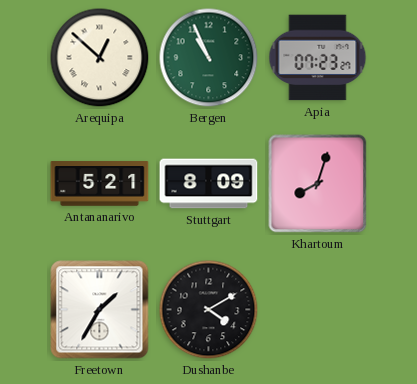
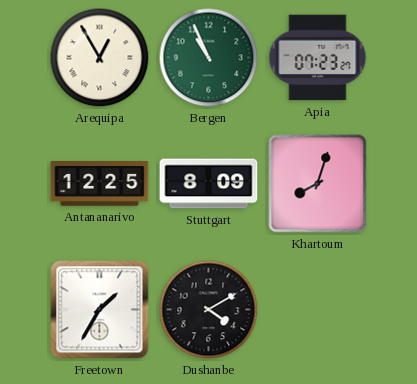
Arequipa: 12:52 -> 12:55
Antananarivo: 5:21 -> 12:25
